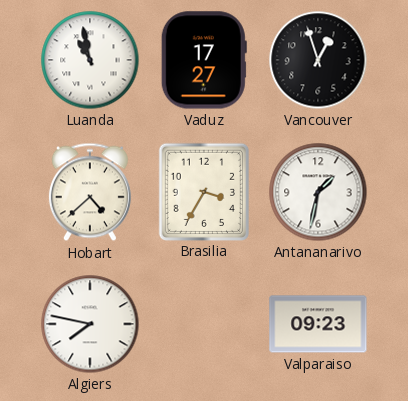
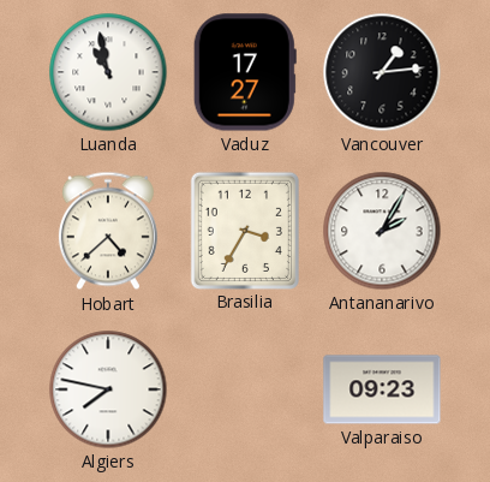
Vancouver: 12:57 -> 1:14
Antananarivo: 1:32 -> 2:05
